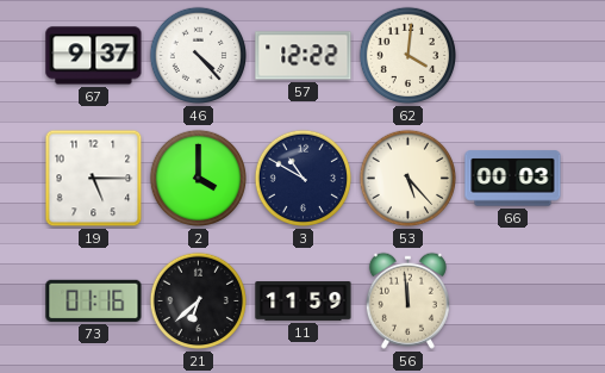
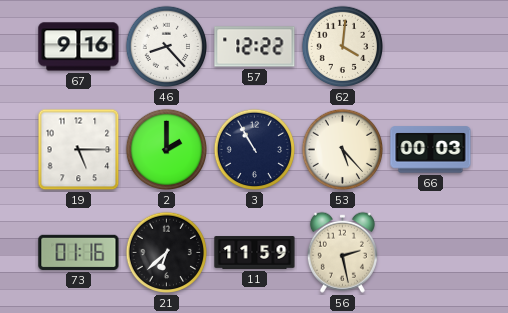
67: 9:37 -> 9:16
46: 4:23 -> 8:23
2: 4:00 -> 2:00
3: 10:50 -> 10:55
56: 11:59 -> 2:28
